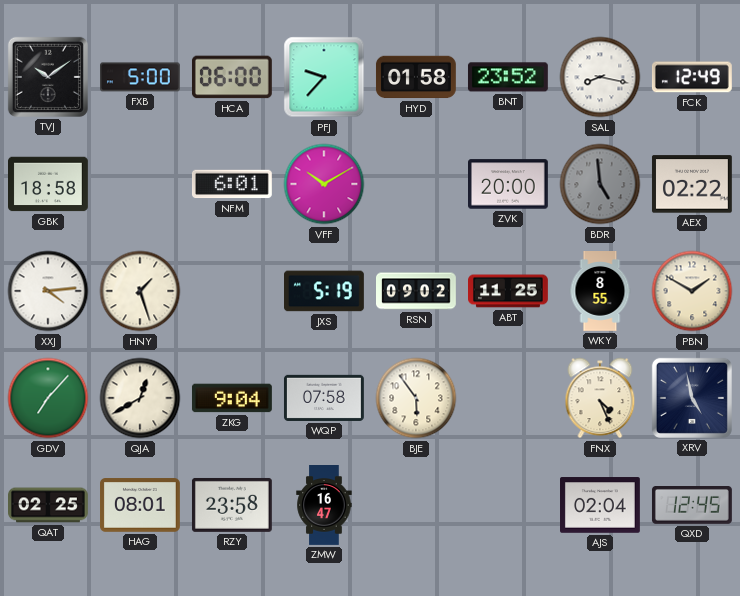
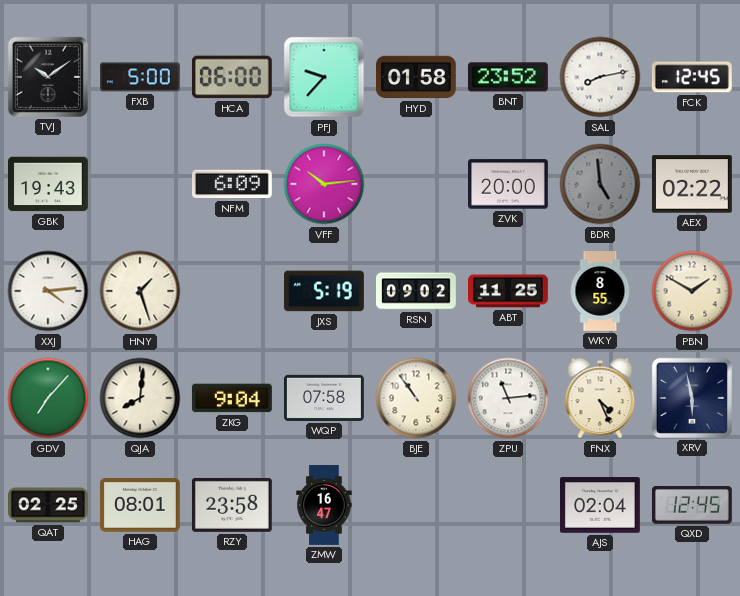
SAL: 8:17 -> 8:13
FCK: 12:49 -> 12:45
GBK: 18:58 -> 19:43
NFM: 6:01 -> 6:09
VFF: 10:10 -> 10:14
QJA: 12:40 -> 8:01
BJE: 5:54 -> 10:54
ZPU: none -> 11:14
XRV: 4:58 -> 5:58
